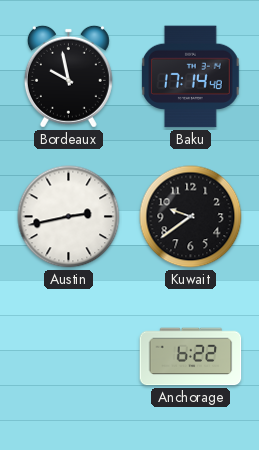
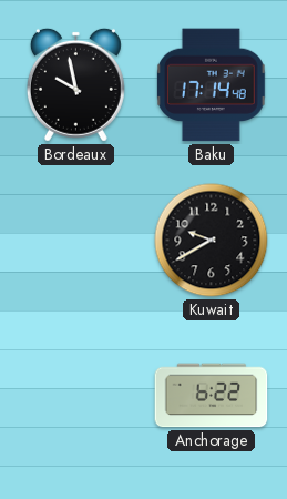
Austin: 2:43 -> none
Kuwait: 9:39 -> 9:40
